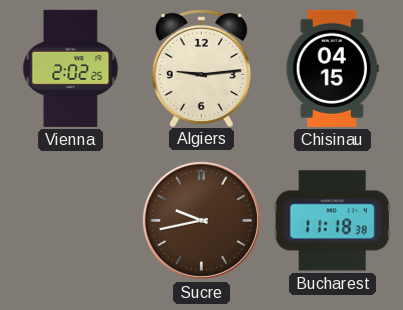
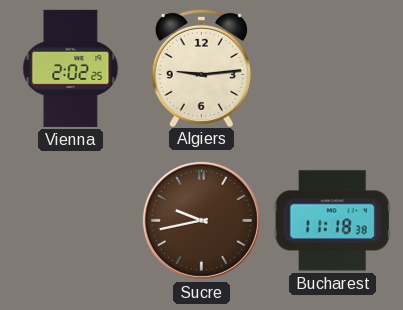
Chisinau: 04:15 -> none
